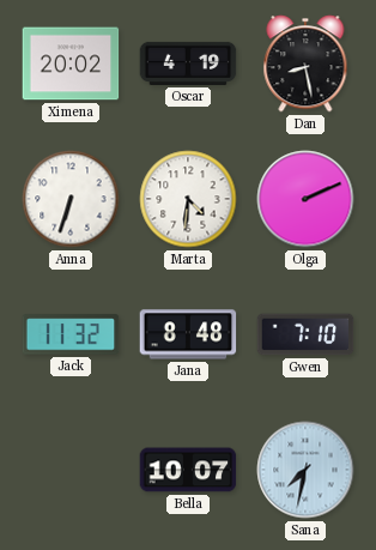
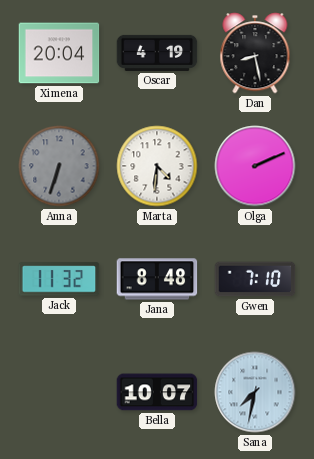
Ximena: 20:02 -> 20:04
Anna dial: white -> grey
